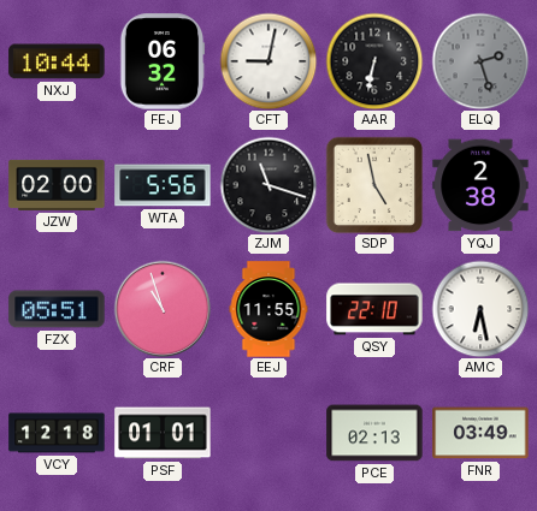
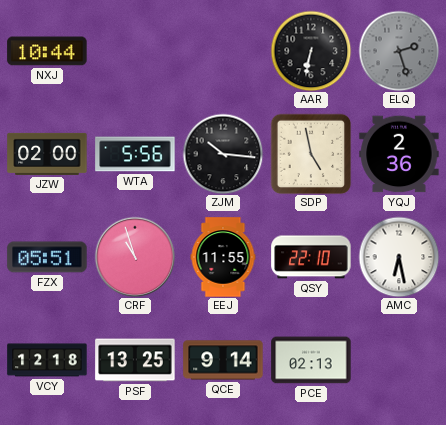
FEJ: 06:32 -> none
CFT: 9:02 -> none
ZJM: 11:18 -> 10:16
YQJ: 2:38 -> 2:36
PSF: 01:01 -> 13:25
QCE: none -> 9:14
FNR: 03:49 -> none
